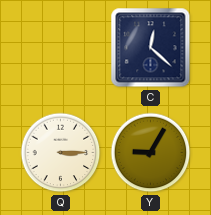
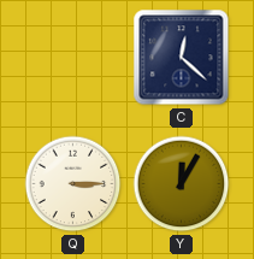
Y: 9:05 -> 12:05
